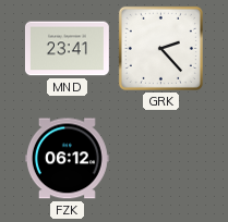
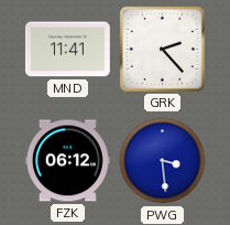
MND: 23:41 -> 11:41
PWG: none -> 3:29
